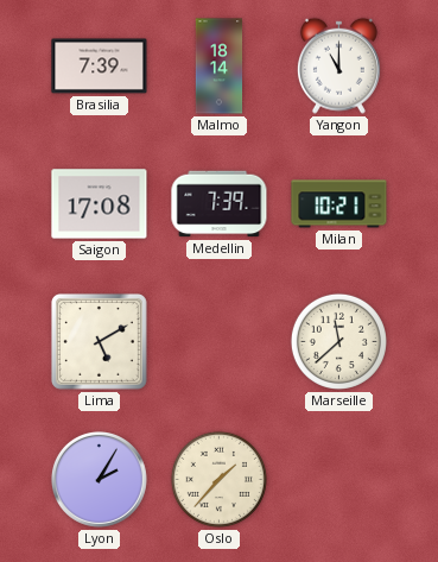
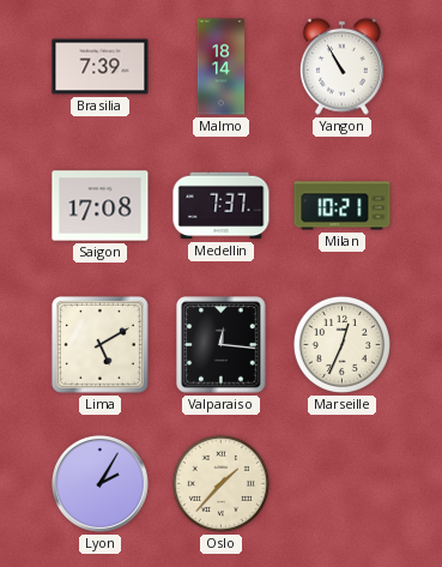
Yangon: 11:00 -> 10:55
Medellin: 7:39 -> 7:37
Valparaiso: none -> 12:16
Marseille: 11:38 -> 12:34
